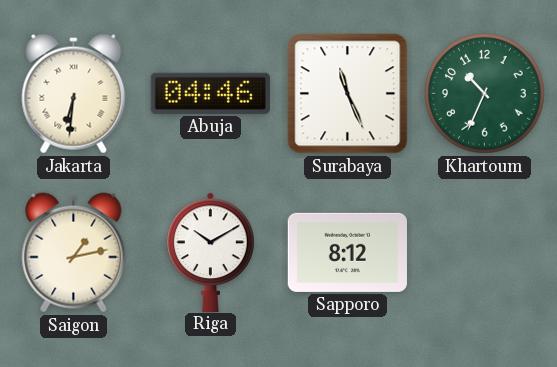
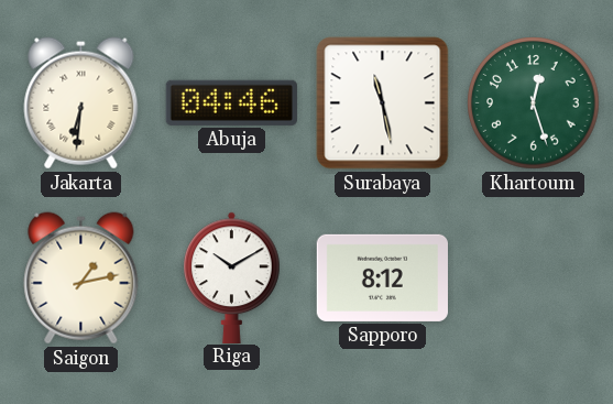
Surabaya: 11:26 -> 11:28
Khartoum: 10:34 -> 12:27
